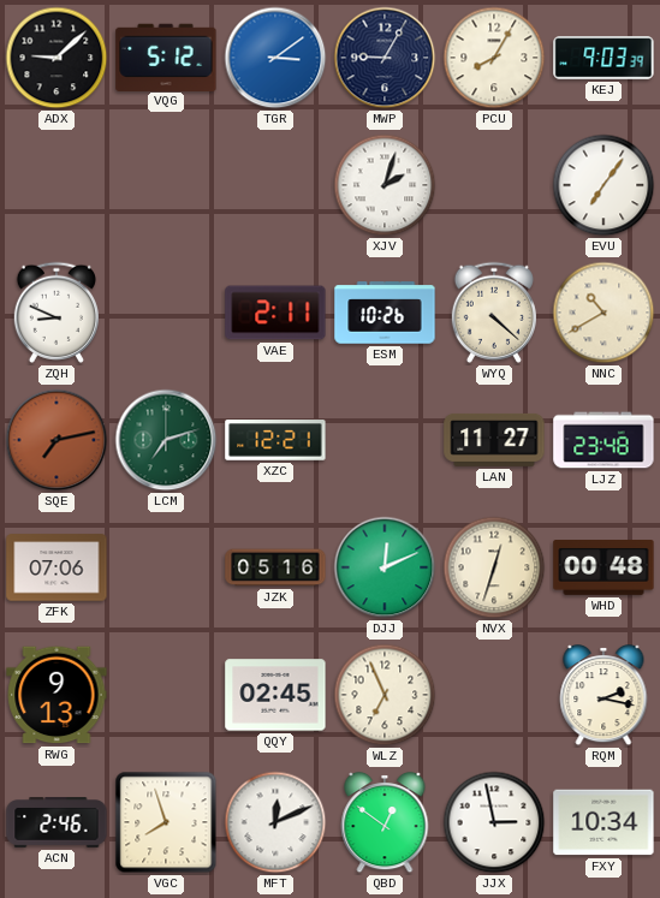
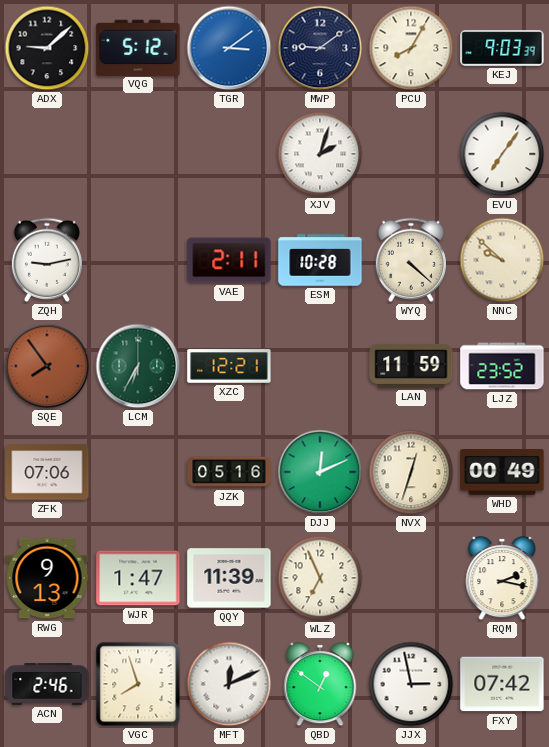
MWP: 9:05 -> 9:09
ZQH: 8:49 -> 9:13
ESM: 10:26 -> 10:28
NNC: 10:40 -> 9:52
SQE: 7:13 -> 7:54
LCM: 7:12 -> 6:35
LAN: 11:27 -> 11:59
LJZ: 23:48 -> 23:52
WHD: 00:48 -> 00:49
WJR: none -> 1:47
QQY: 02:45 -> 11:39
FXY: 10:34 -> 07:42
